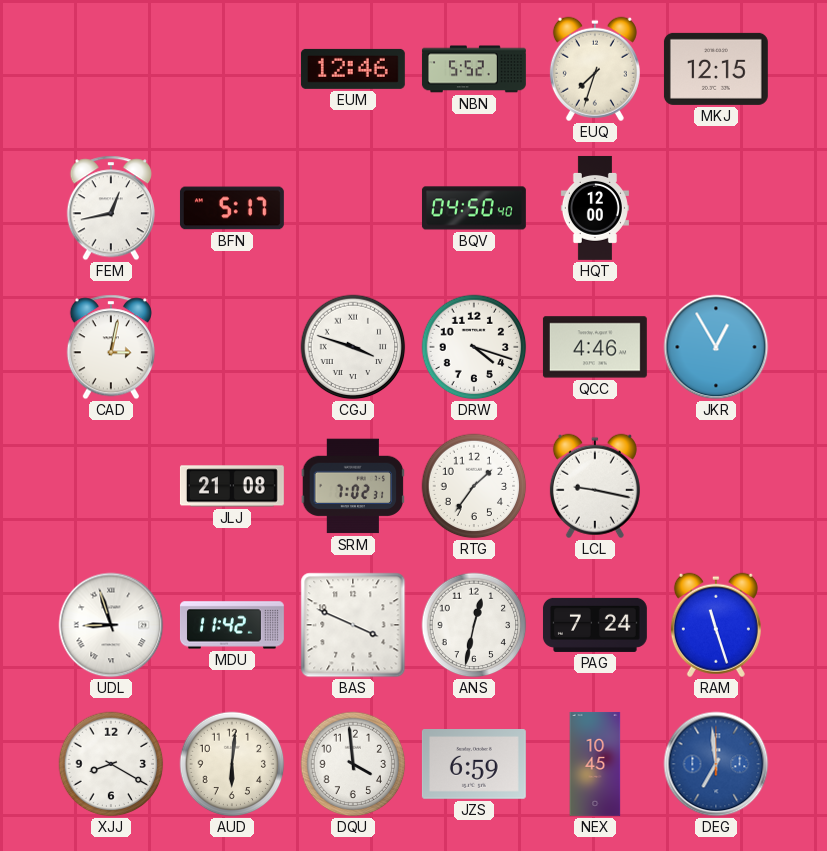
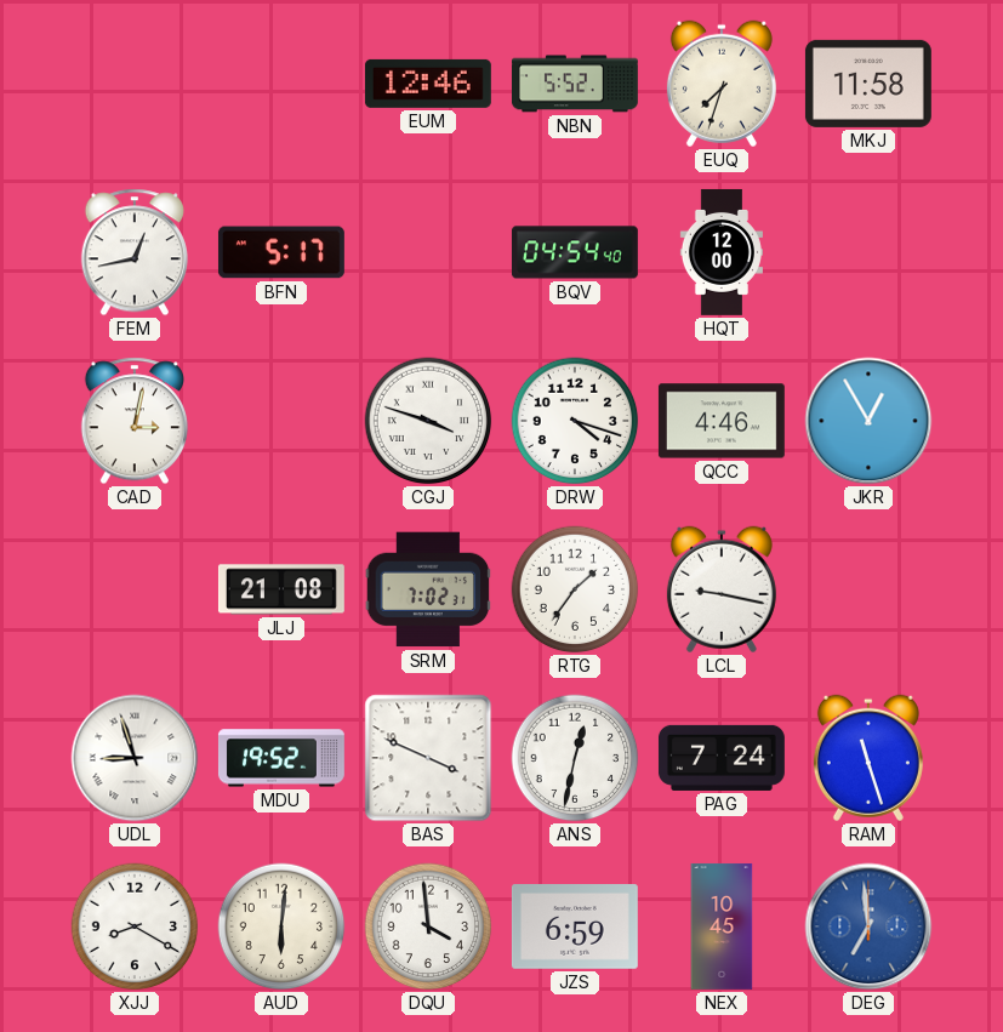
MKJ: 12:15 -> 11:58
BQV: 04:50 -> 04:54
MDU: 11:42 -> 19:52
